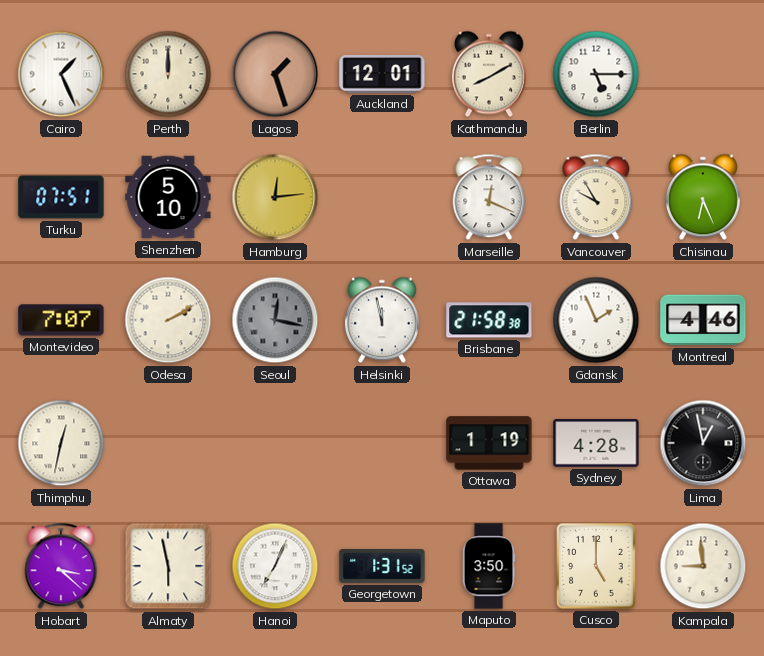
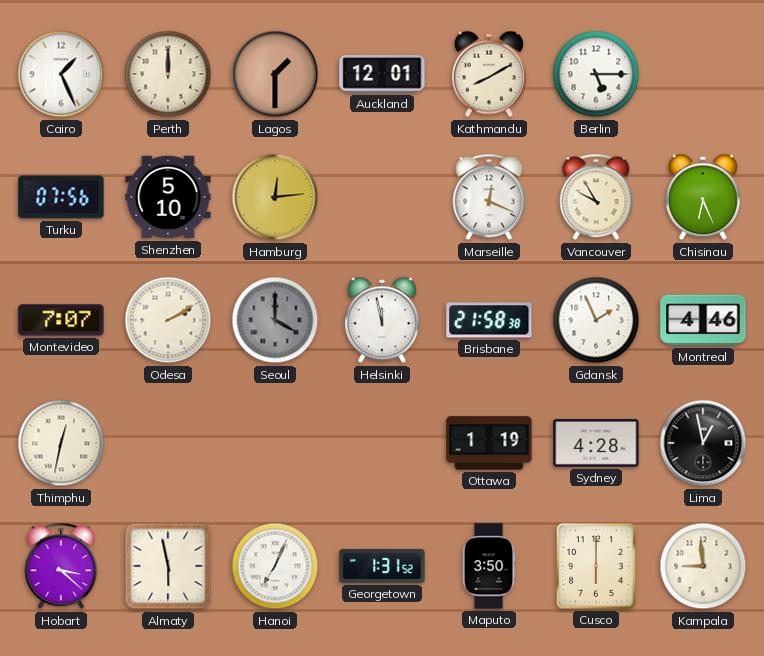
Lagos: 1:27 -> 1:30
Turku: 07:51 -> 07:56
Seoul: 12:17 -> 4:00
Cusco: 5:00 -> 6:00
